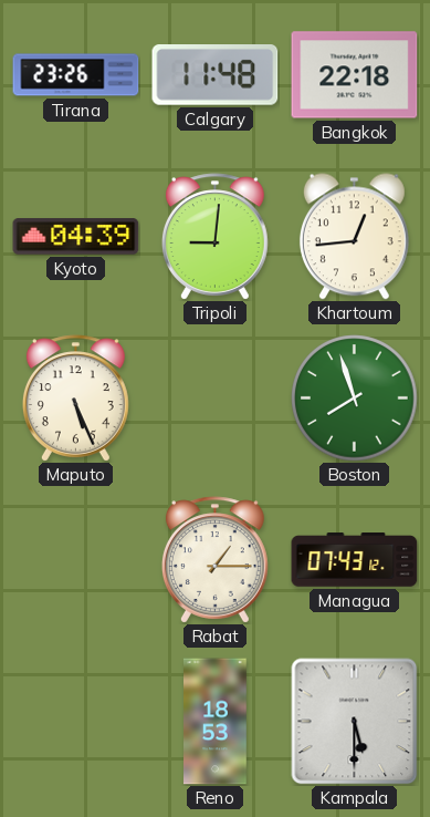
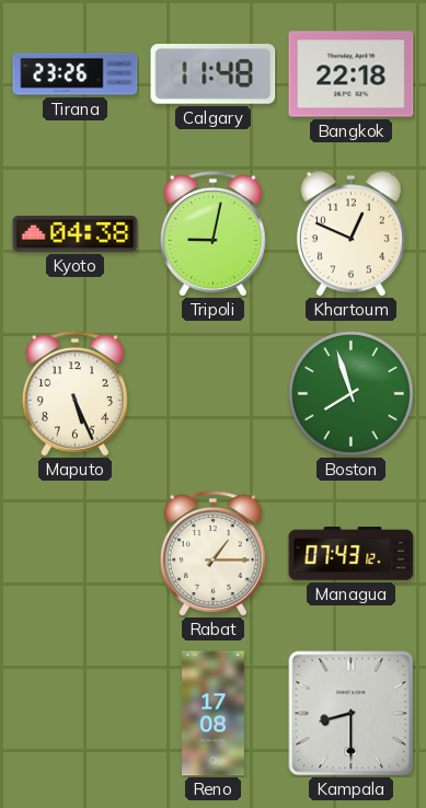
Kyoto: 04:39 -> 04:38
Tripoli: 9:01 -> 9:02
Khartoum: 12:44 -> 12:49
Reno: 18:53 -> 17:08
Kampala: 5:30 -> 8:30
